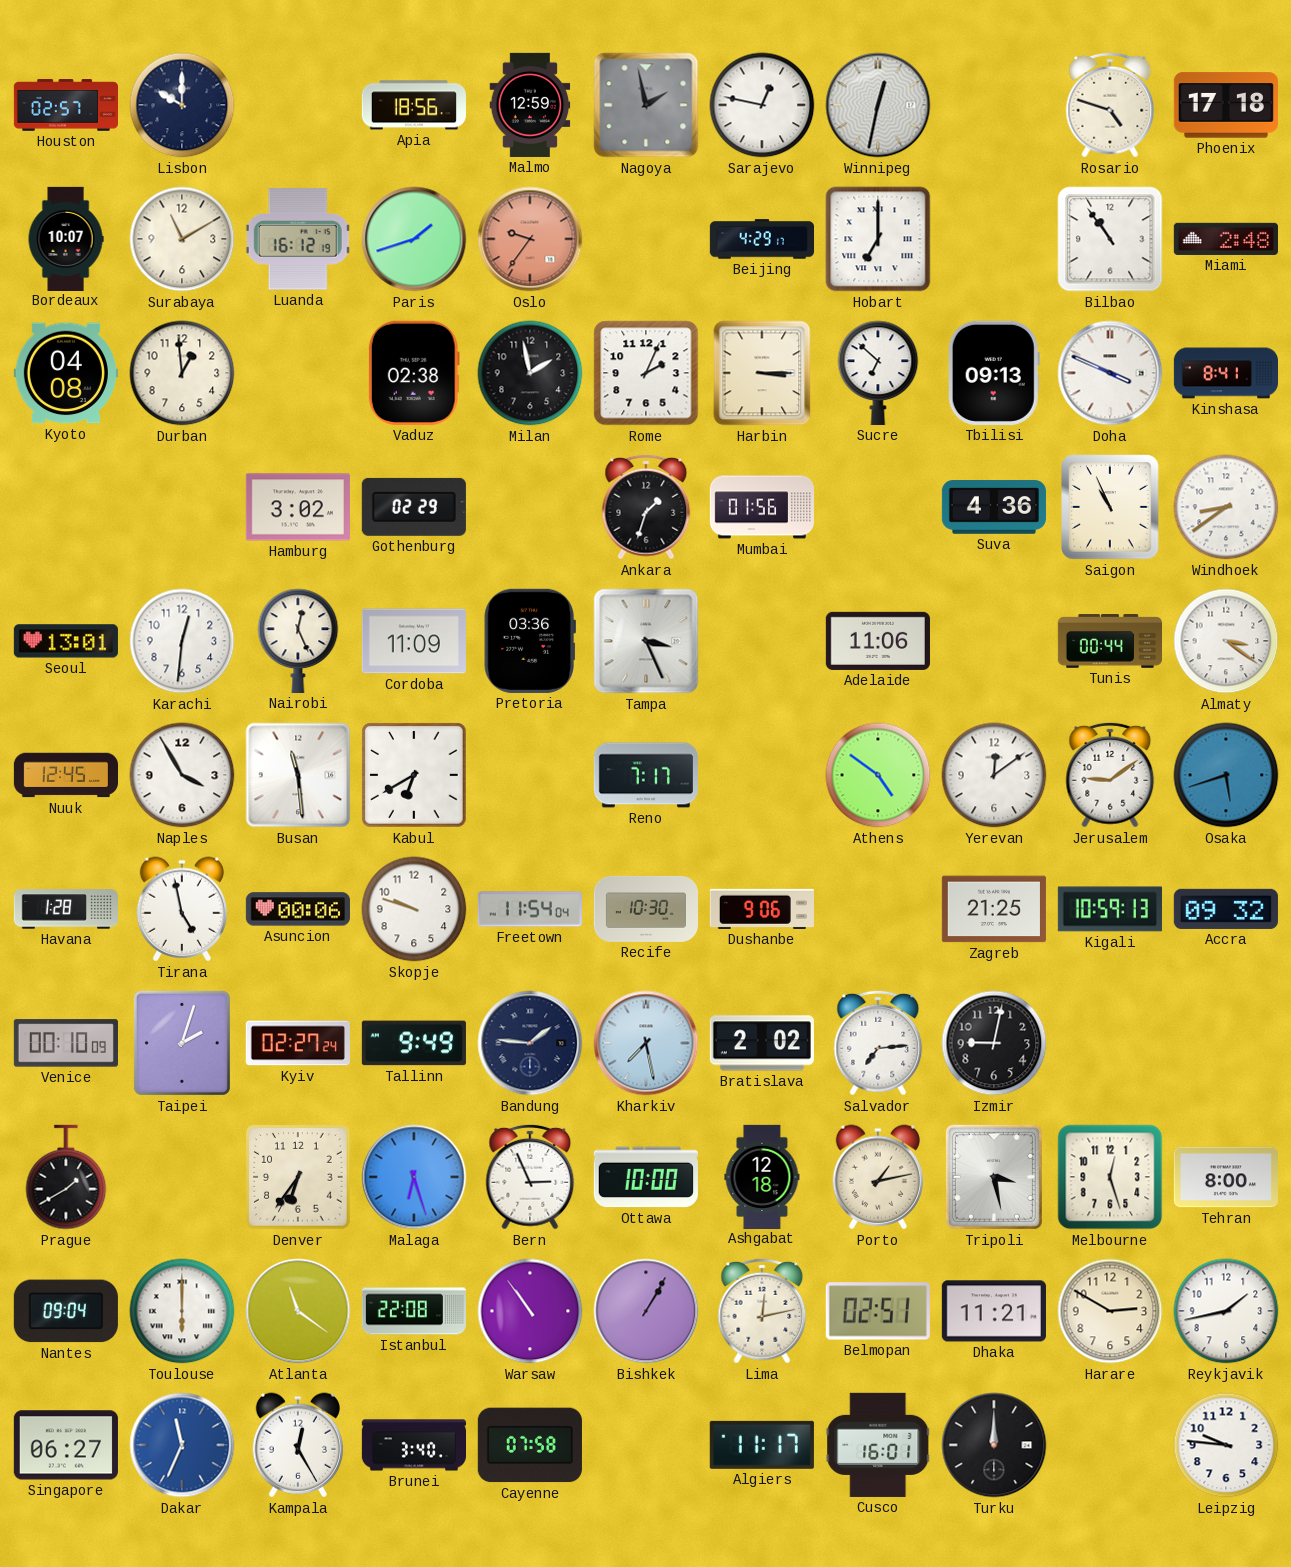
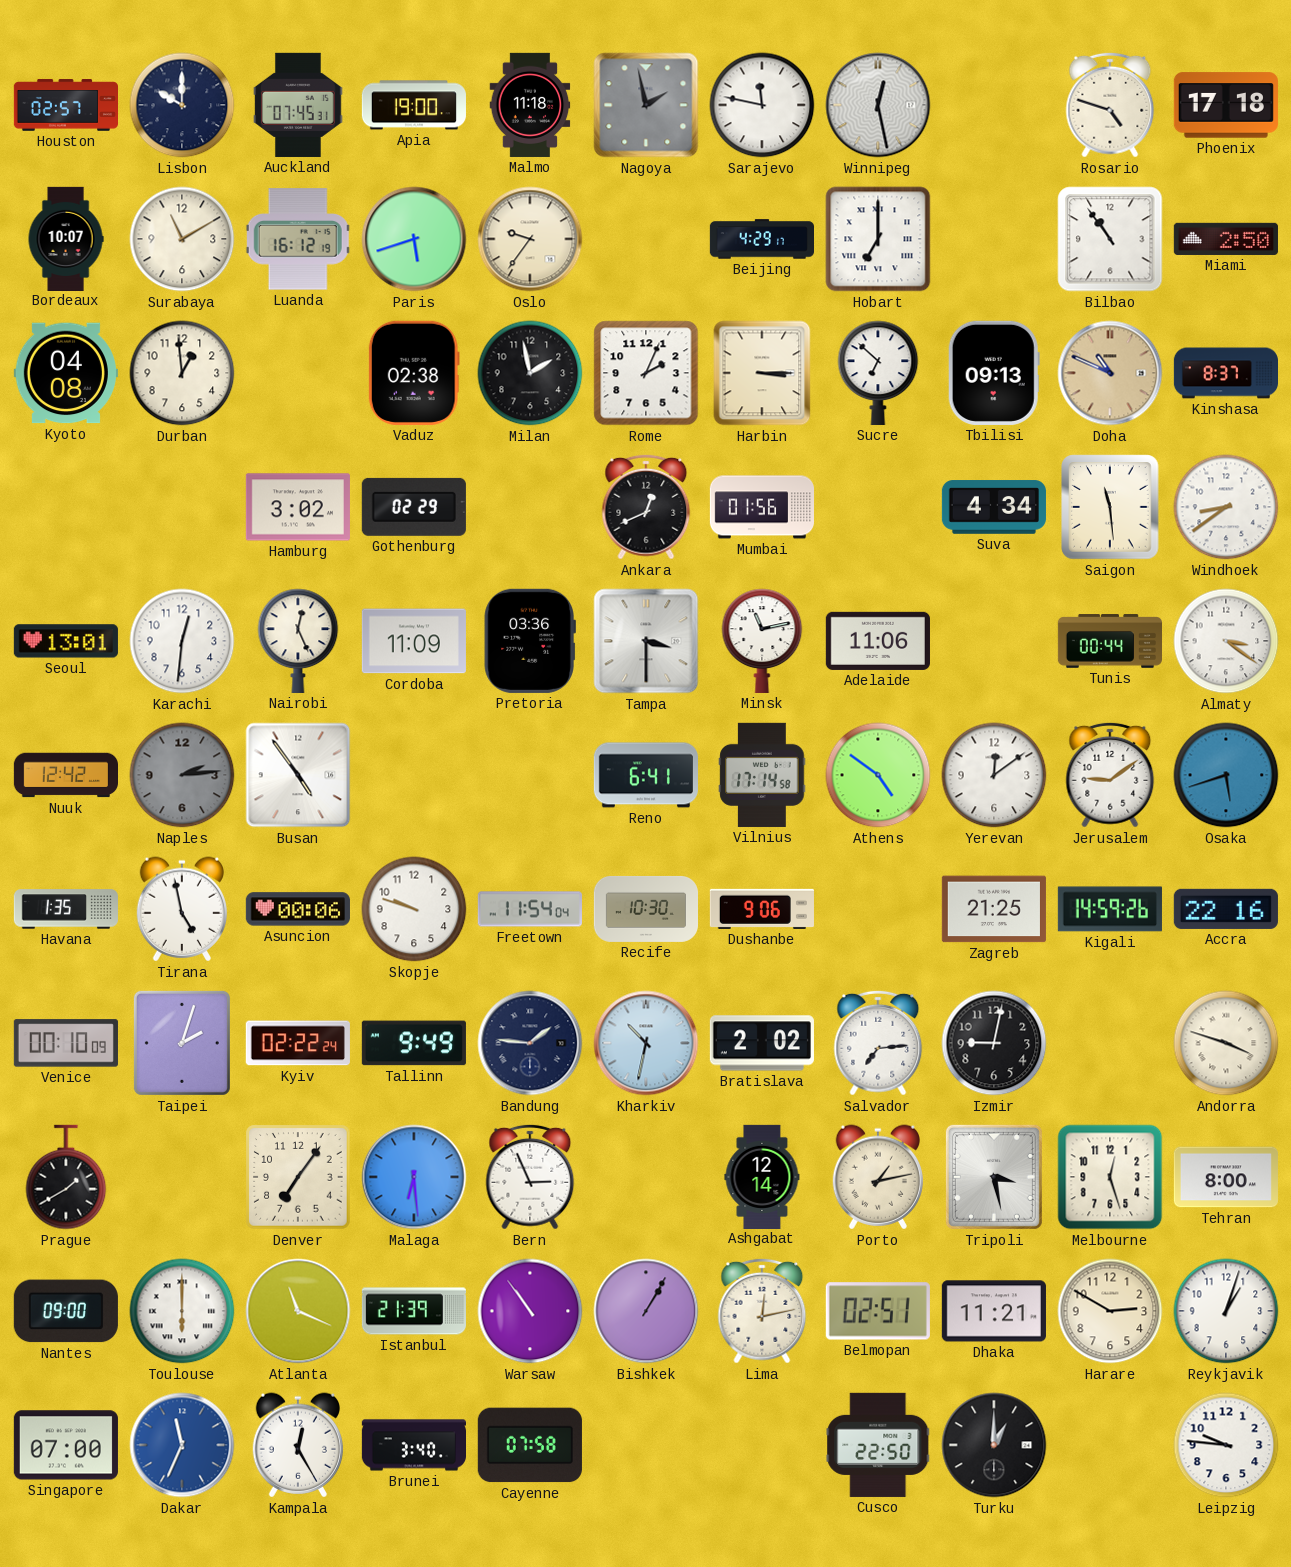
Auckland: none -> 07:45
Apia: 18:56 -> 19:00
Malmo: 12:59 -> 11:18
Sarajevo: 12:47 -> 11:47
Winnipeg: 12:32 -> 12:28
Paris: 1:42 -> 5:42
Oslo dial: salmon -> cream
Miami: 2:48 -> 2:50
Doha: 3:49 -> 10:49
Doha dial: white -> champagne
Kinshasa: 8:41 -> 8:37
Ankara: 1:33 -> 12:41
Suva: 4:36 -> 4:34
Saigon: 10:56 -> 11:29
Tampa: 3:26 -> 3:30
Minsk: none -> 11:13
Nuuk: 12:45 -> 12:42
Naples: 3:55 -> 2:14
Naples dial: white -> grey
Busan: 11:29 -> 4:54
Kabul: 6:40 -> none
Reno: 7:17 -> 6:41
Vilnius: none -> 17:14
Havana: 1:28 -> 1:35
Kigali: 10:59 -> 14:59
Accra: 09:32 -> 22:16
Kyiv: 02:27 -> 02:22
Kharkiv: 7:28 -> 10:32
Andorra: none -> 3:48
Denver: 6:36 -> 7:06
Malaga: 6:27 -> 6:29
Ottawa: 10:00 -> none
Ashgabat: 12:18 -> 12:14
Nantes: 09:04 -> 09:00
Atlanta: 11:21 -> 11:19
Istanbul: 22:08 -> 21:39
Reykjavik: 1:43 -> 1:03
Singapore: 06:27 -> 07:00
Algiers: 11:17 -> none
Cusco: 16:01 -> 22:50
Turku: 12:00 -> 1:00
